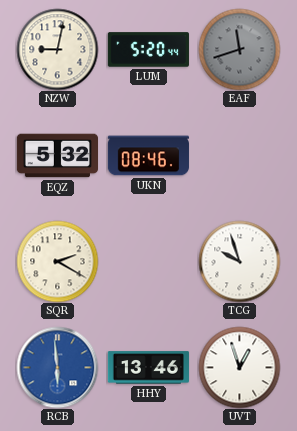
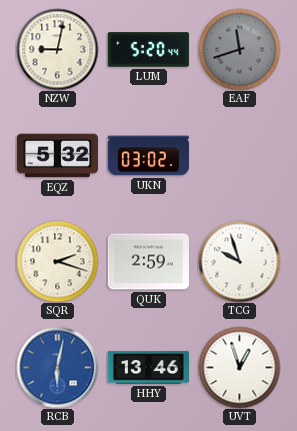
UKN: 08:46 -> 03:02
SQR: 2:20 -> 2:18
QUK: none -> 2:59
RCB: 5:59 -> 6:02
